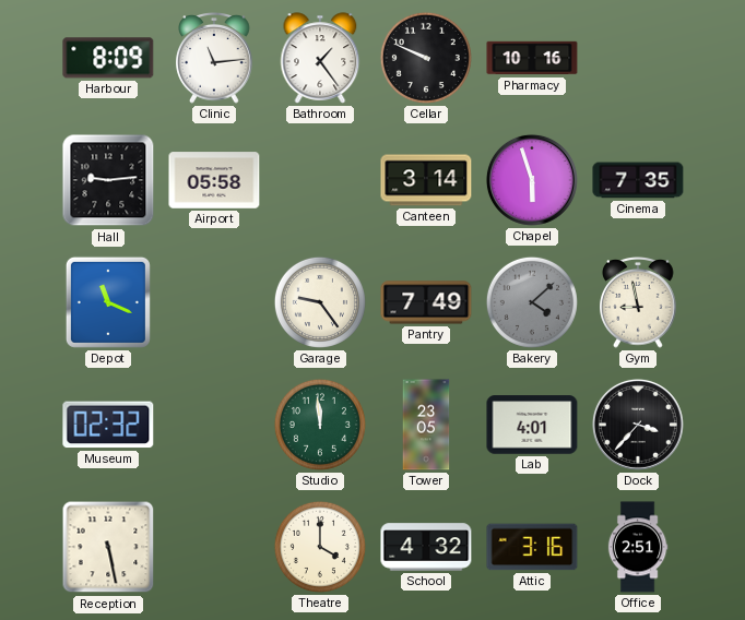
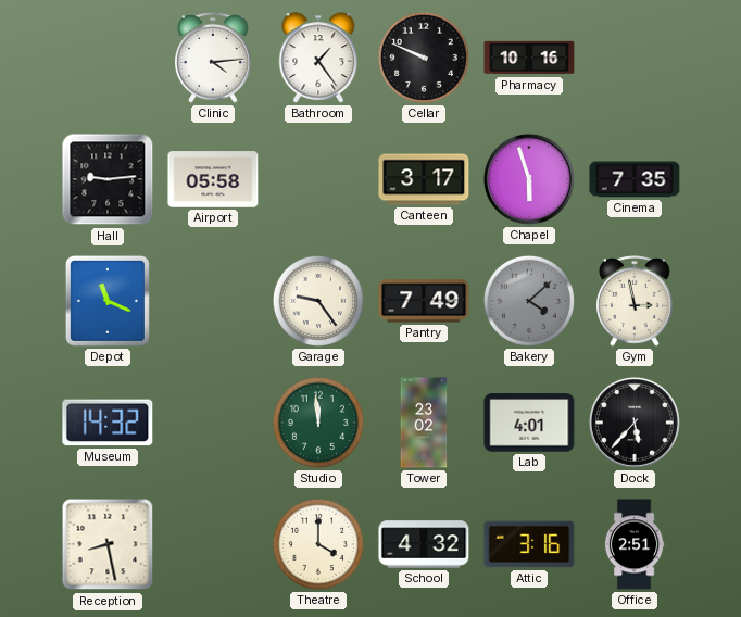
Harbour: 8:09 -> none
Clinic: 11:14 -> 4:14
Canteen: 3:14 -> 3:17
Gym: 8:58 -> 2:58
Museum: 02:32 -> 14:32
Tower: 23:05 -> 23:02
Dock: 3:37 -> 5:37
Reception: 5:28 -> 8:28
